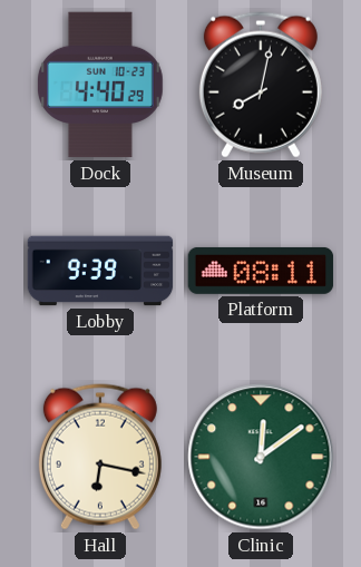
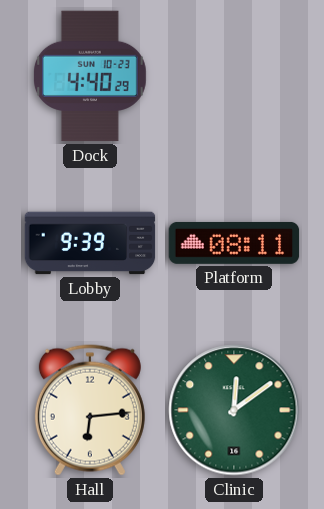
Museum: 8:02 -> none
Hall: 6:17 -> 6:14
